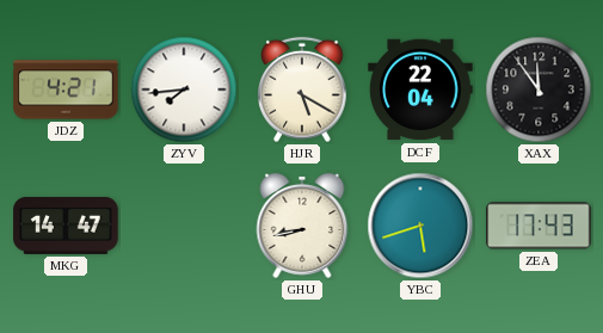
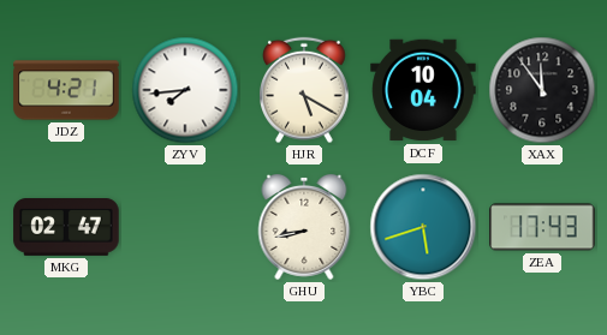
DCF: 22:04 -> 10:04
MKG: 14:47 -> 02:47
